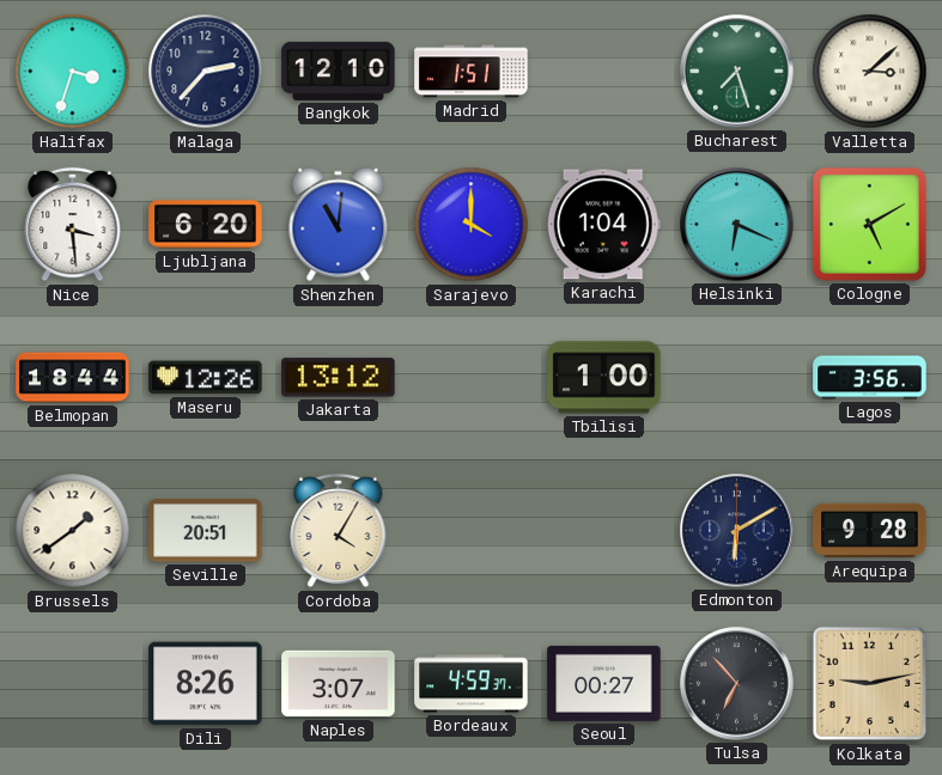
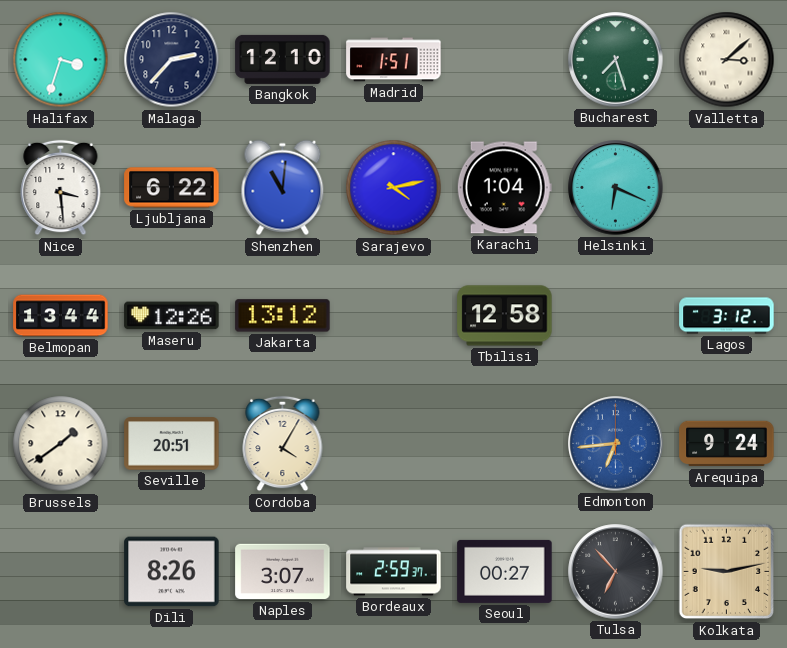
Ljubljana: 6:20 -> 6:22
Sarajevo: 4:00 -> 4:13
Cologne: 5:10 -> none
Belmopan: 18:44 -> 13:44
Tbilisi: 1:00 -> 12:58
Lagos: 3:56 -> 3:12
Edmonton: 6:10 -> 6:44
Edmonton dial: navy -> blue
Arequipa: 9:28 -> 9:24
Bordeaux: 4:59 -> 2:59
